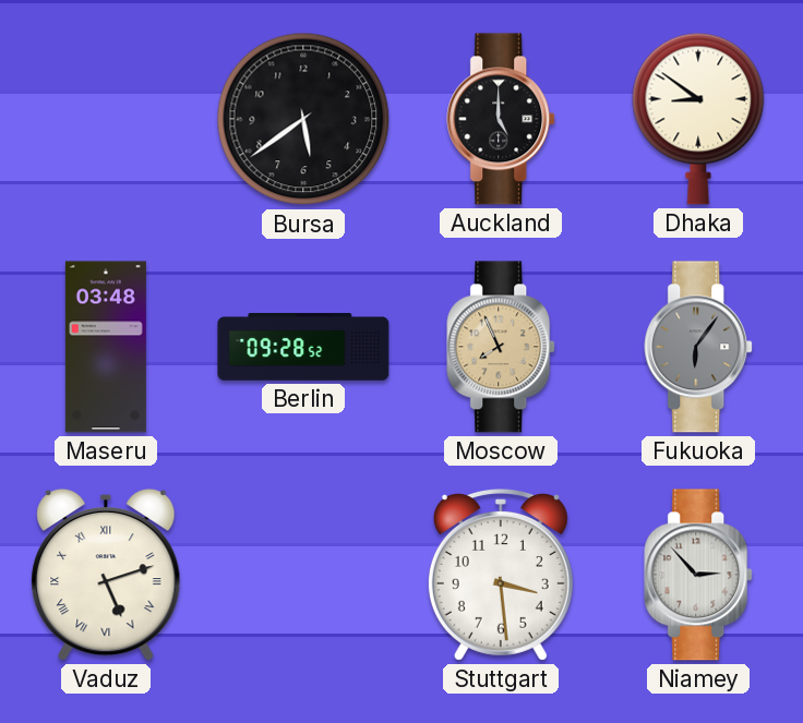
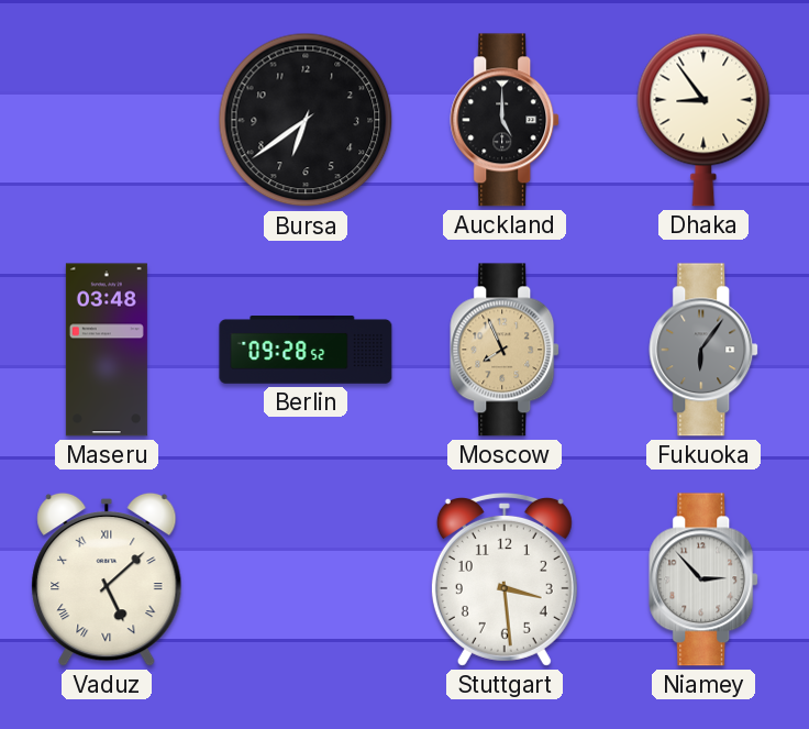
Bursa: 5:39 -> 6:39
Dhaka: 8:51 -> 8:54
Vaduz: 5:12 -> 5:08
